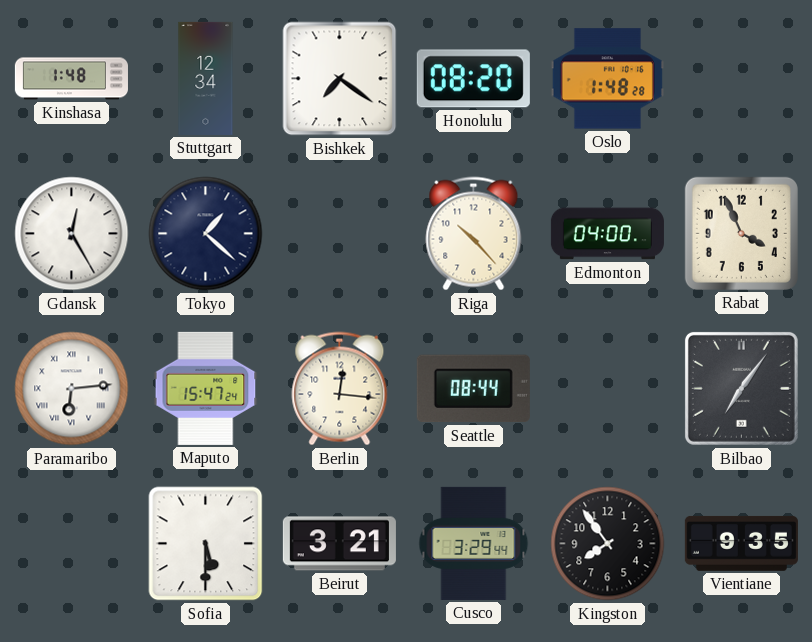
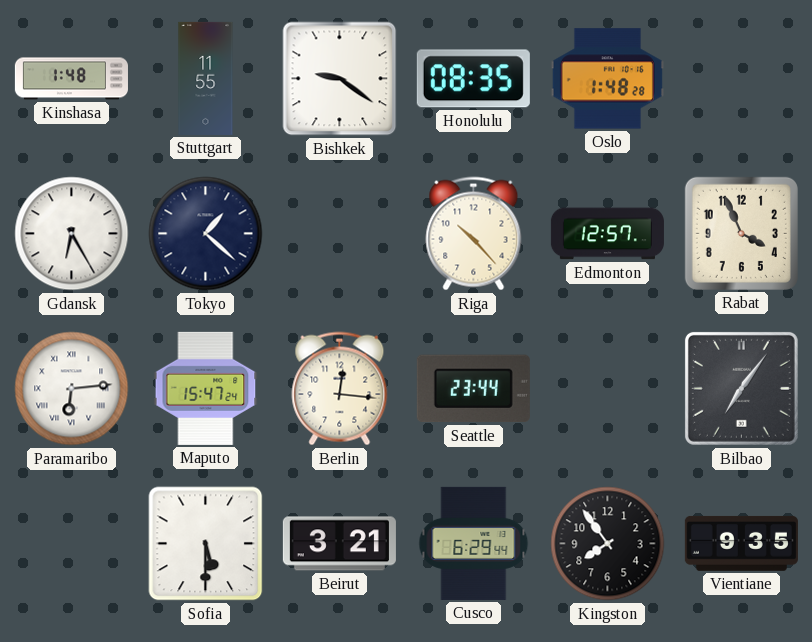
Stuttgart: 12:34 -> 11:55
Bishkek: 7:21 -> 9:21
Honolulu: 08:20 -> 08:35
Gdansk: 12:25 -> 6:25
Edmonton: 04:00 -> 12:57
Seattle: 08:44 -> 23:44
Cusco: 3:29 -> 6:29
